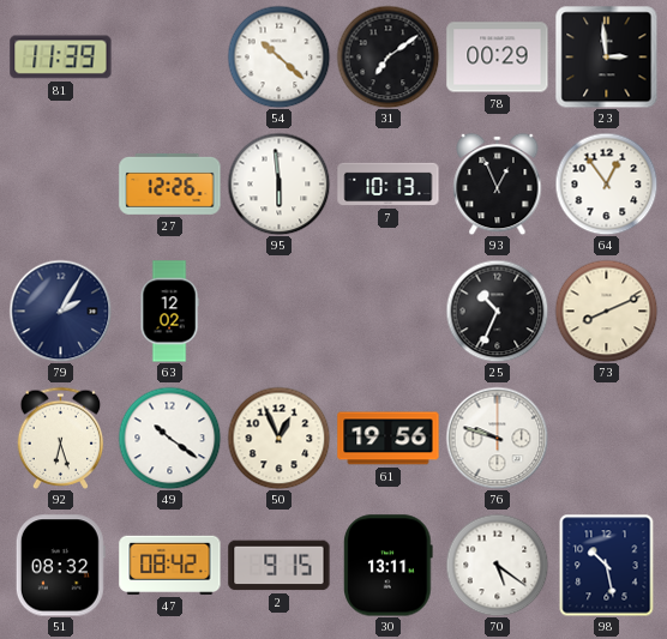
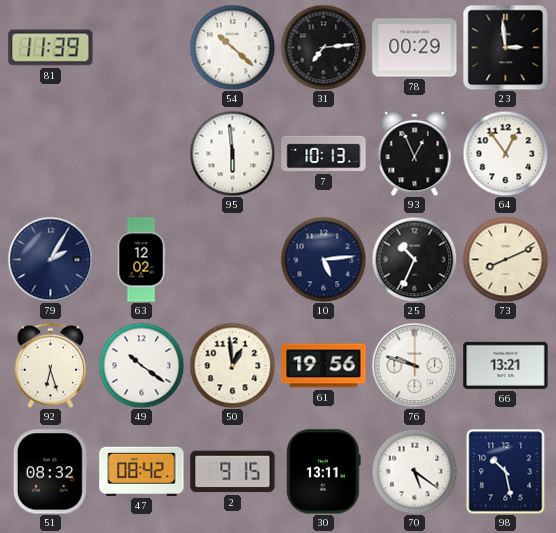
31: 7:09 -> 7:14
27: 12:26 -> none
10: none -> 5:14
50: 12:56 -> 12:59
66: none -> 13:21
